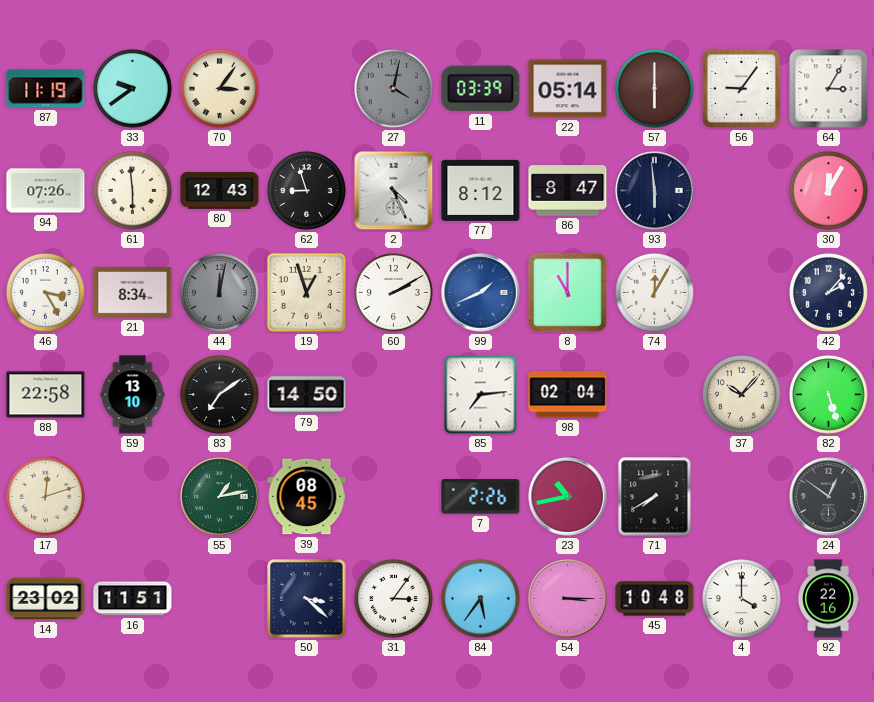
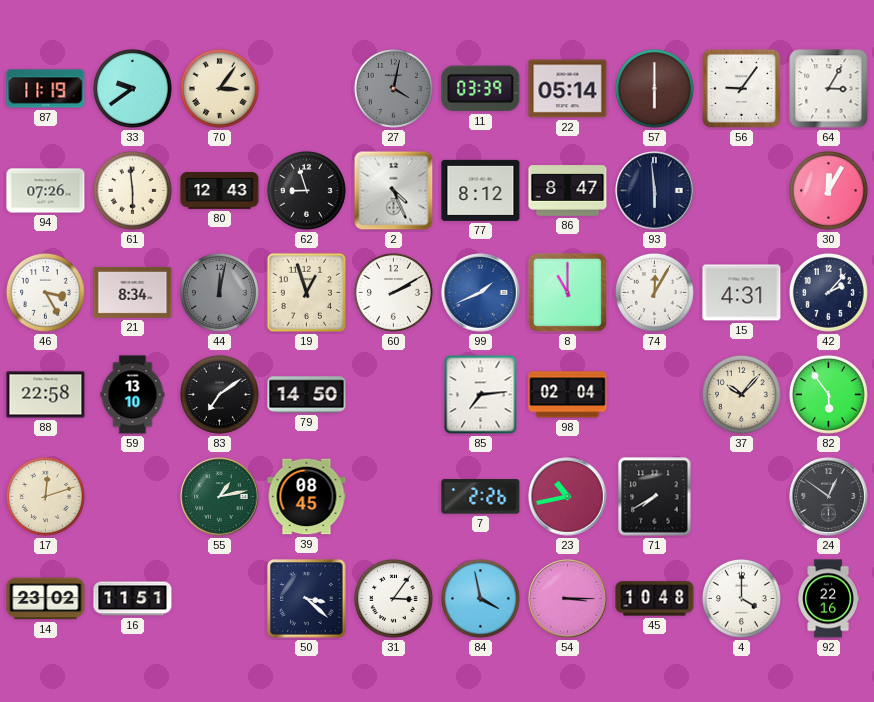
15: none -> 4:31
82: 5:27 -> 5:54
84: 5:36 -> 3:58
